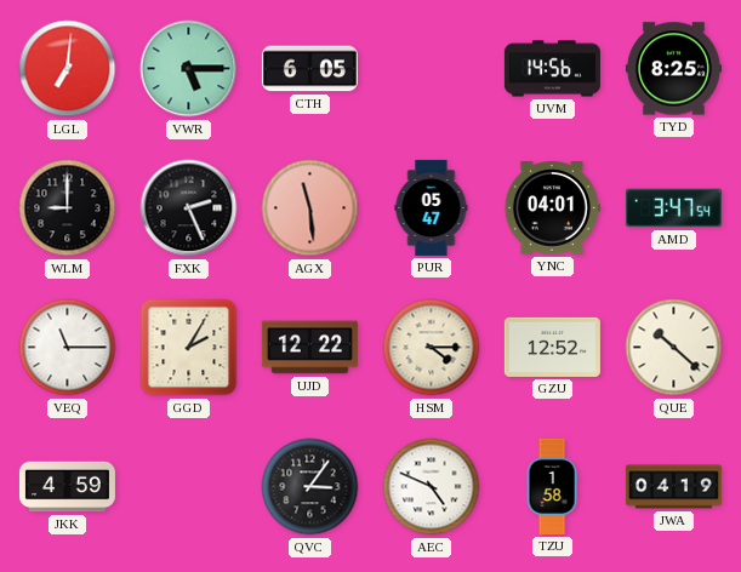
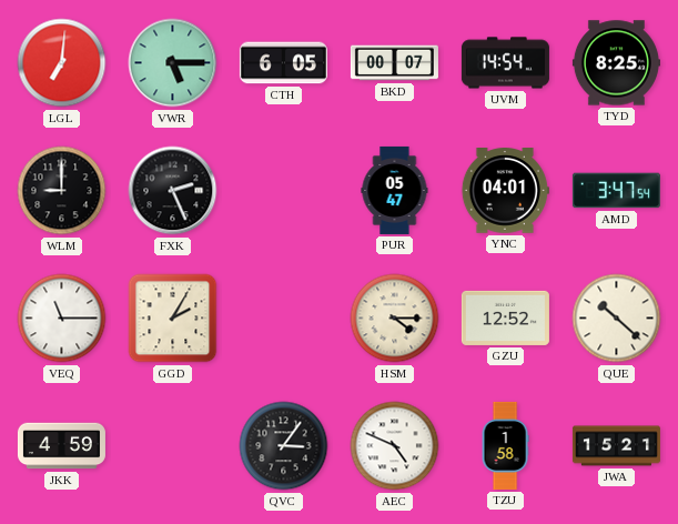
BKD: none -> 00:07
UVM: 14:56 -> 14:54
AGX: 11:29 -> none
UJD: 12:22 -> none
JWA: 04:19 -> 15:21
